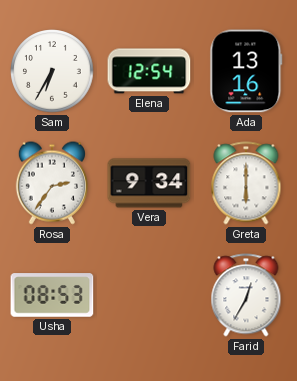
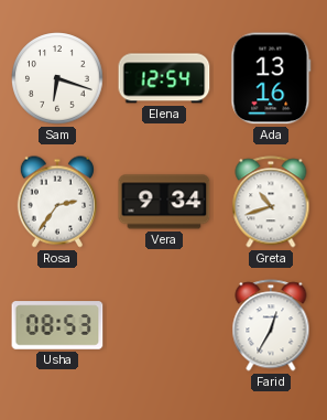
Sam: 6:35 -> 6:18
Greta: 6:00 -> 10:42
